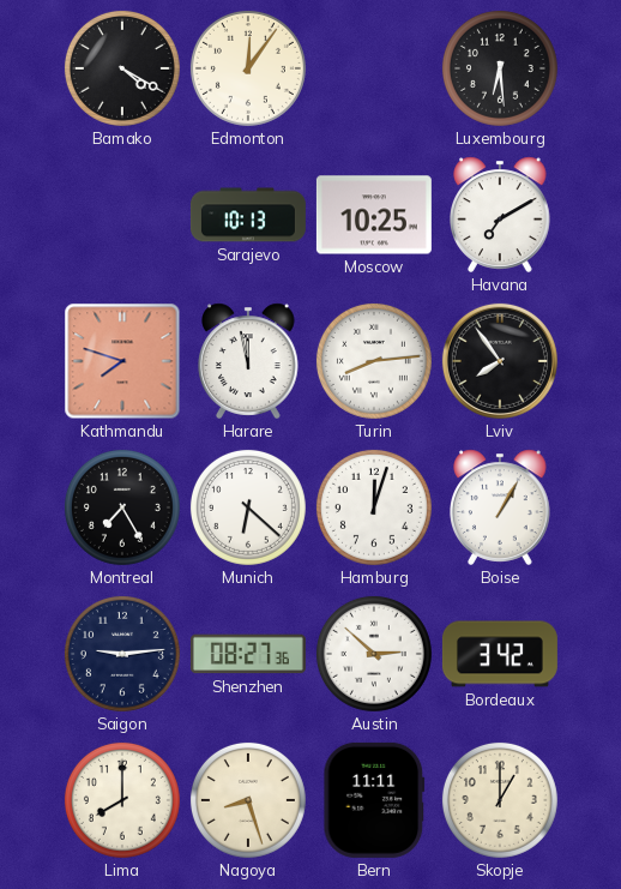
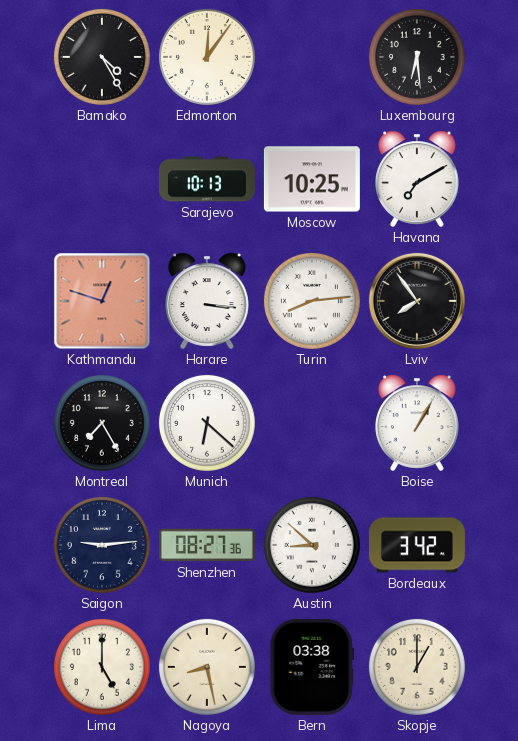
Bamako: 4:20 -> 4:25
Kathmandu: 7:48 -> 12:48
Harare: 11:58 -> 3:16
Hamburg: 12:03 -> none
Austin: 2:52 -> 8:52
Lima: 8:00 -> 5:00
Nagoya: 8:27 -> 8:28
Bern: 11:11 -> 03:38
